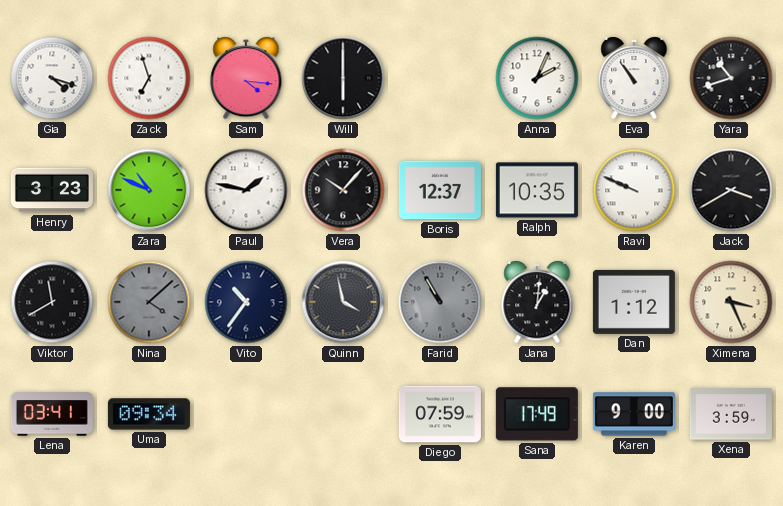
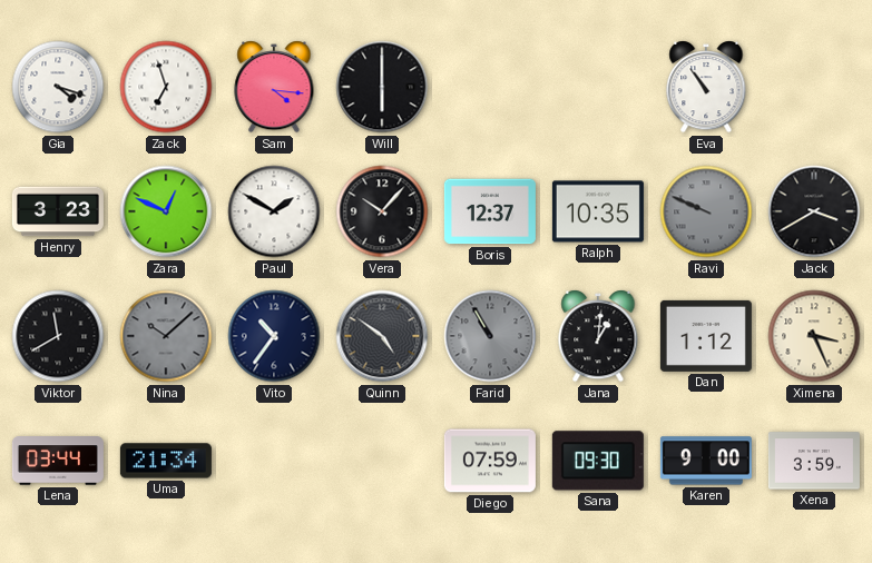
Anna: 2:04 -> none
Yara: 10:42 -> none
Zara: 10:49 -> 12:49
Paul: 1:47 -> 1:50
Ravi dial: white -> grey
Nina: 4:08 -> 10:08
Quinn: 3:58 -> 4:51
Lena: 03:41 -> 03:44
Uma: 09:34 -> 21:34
Sana: 17:49 -> 09:30
